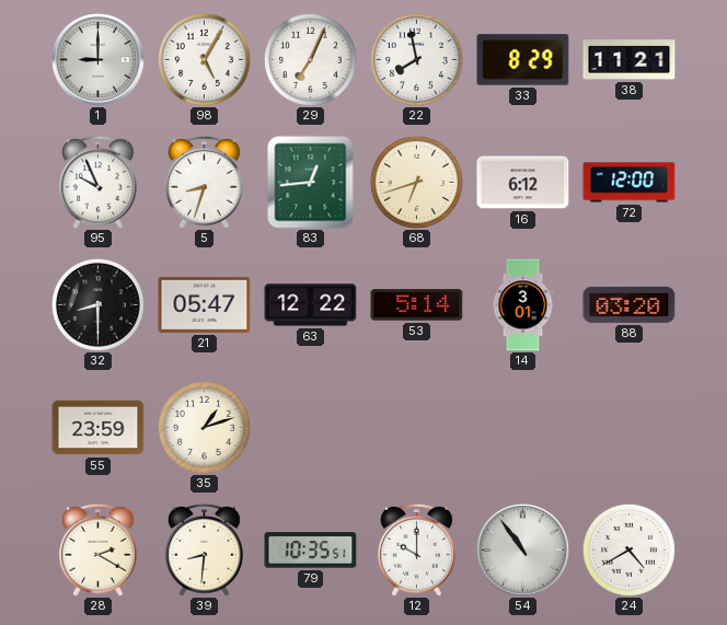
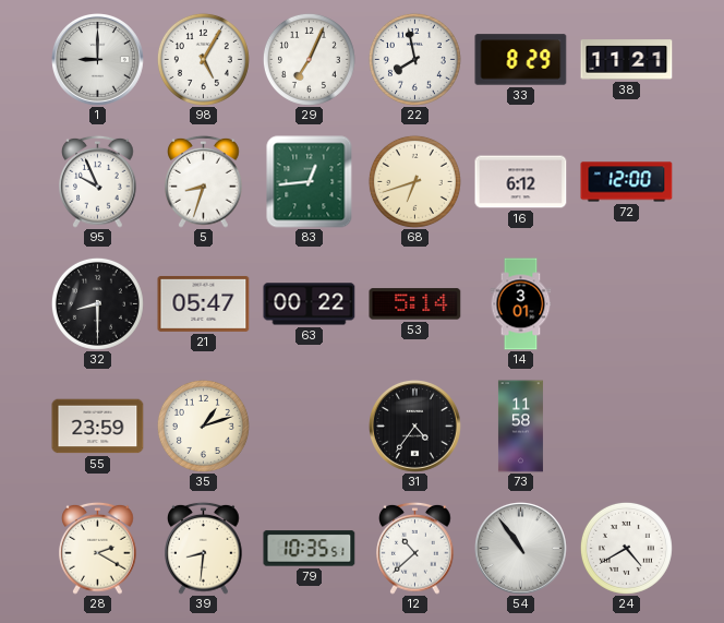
63: 12:22 -> 00:22
88: 03:20 -> none
31: none -> 4:36
73: none -> 11:58
12: 10:00 -> 10:38
